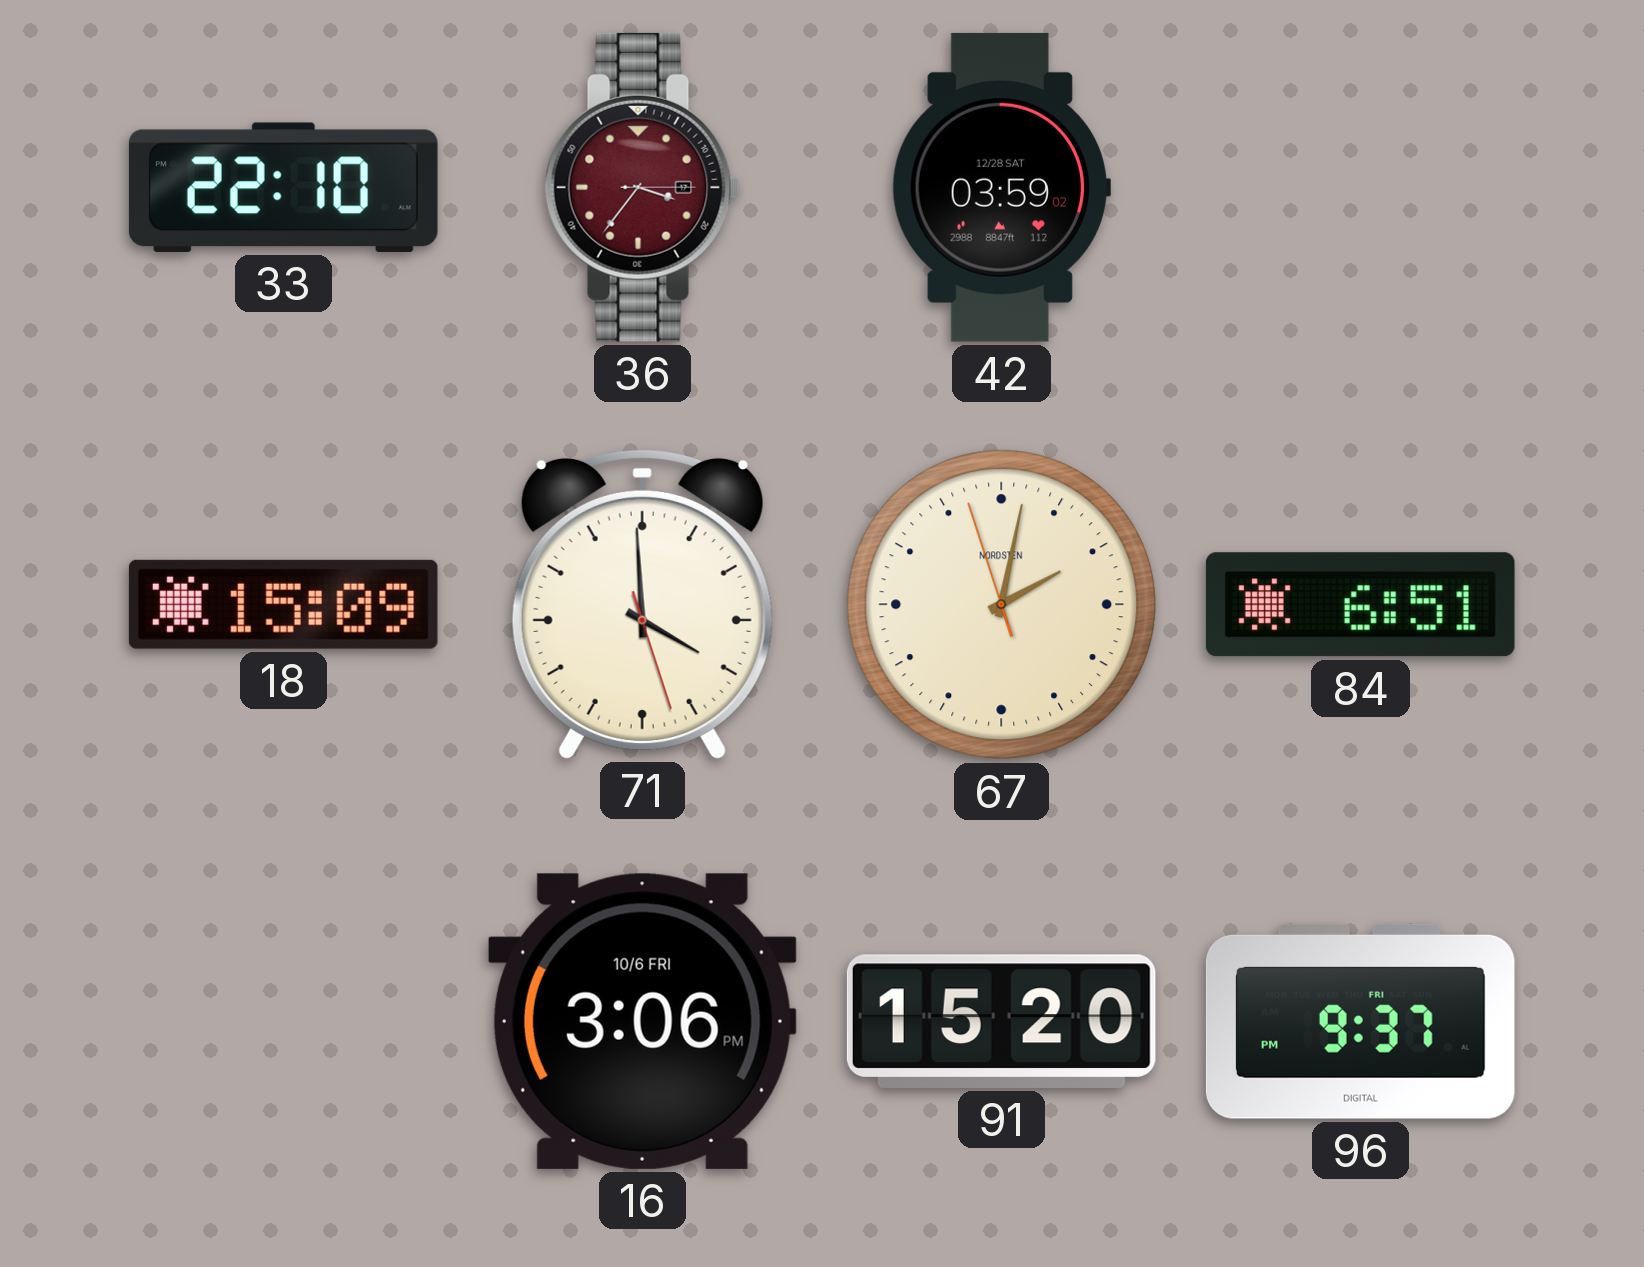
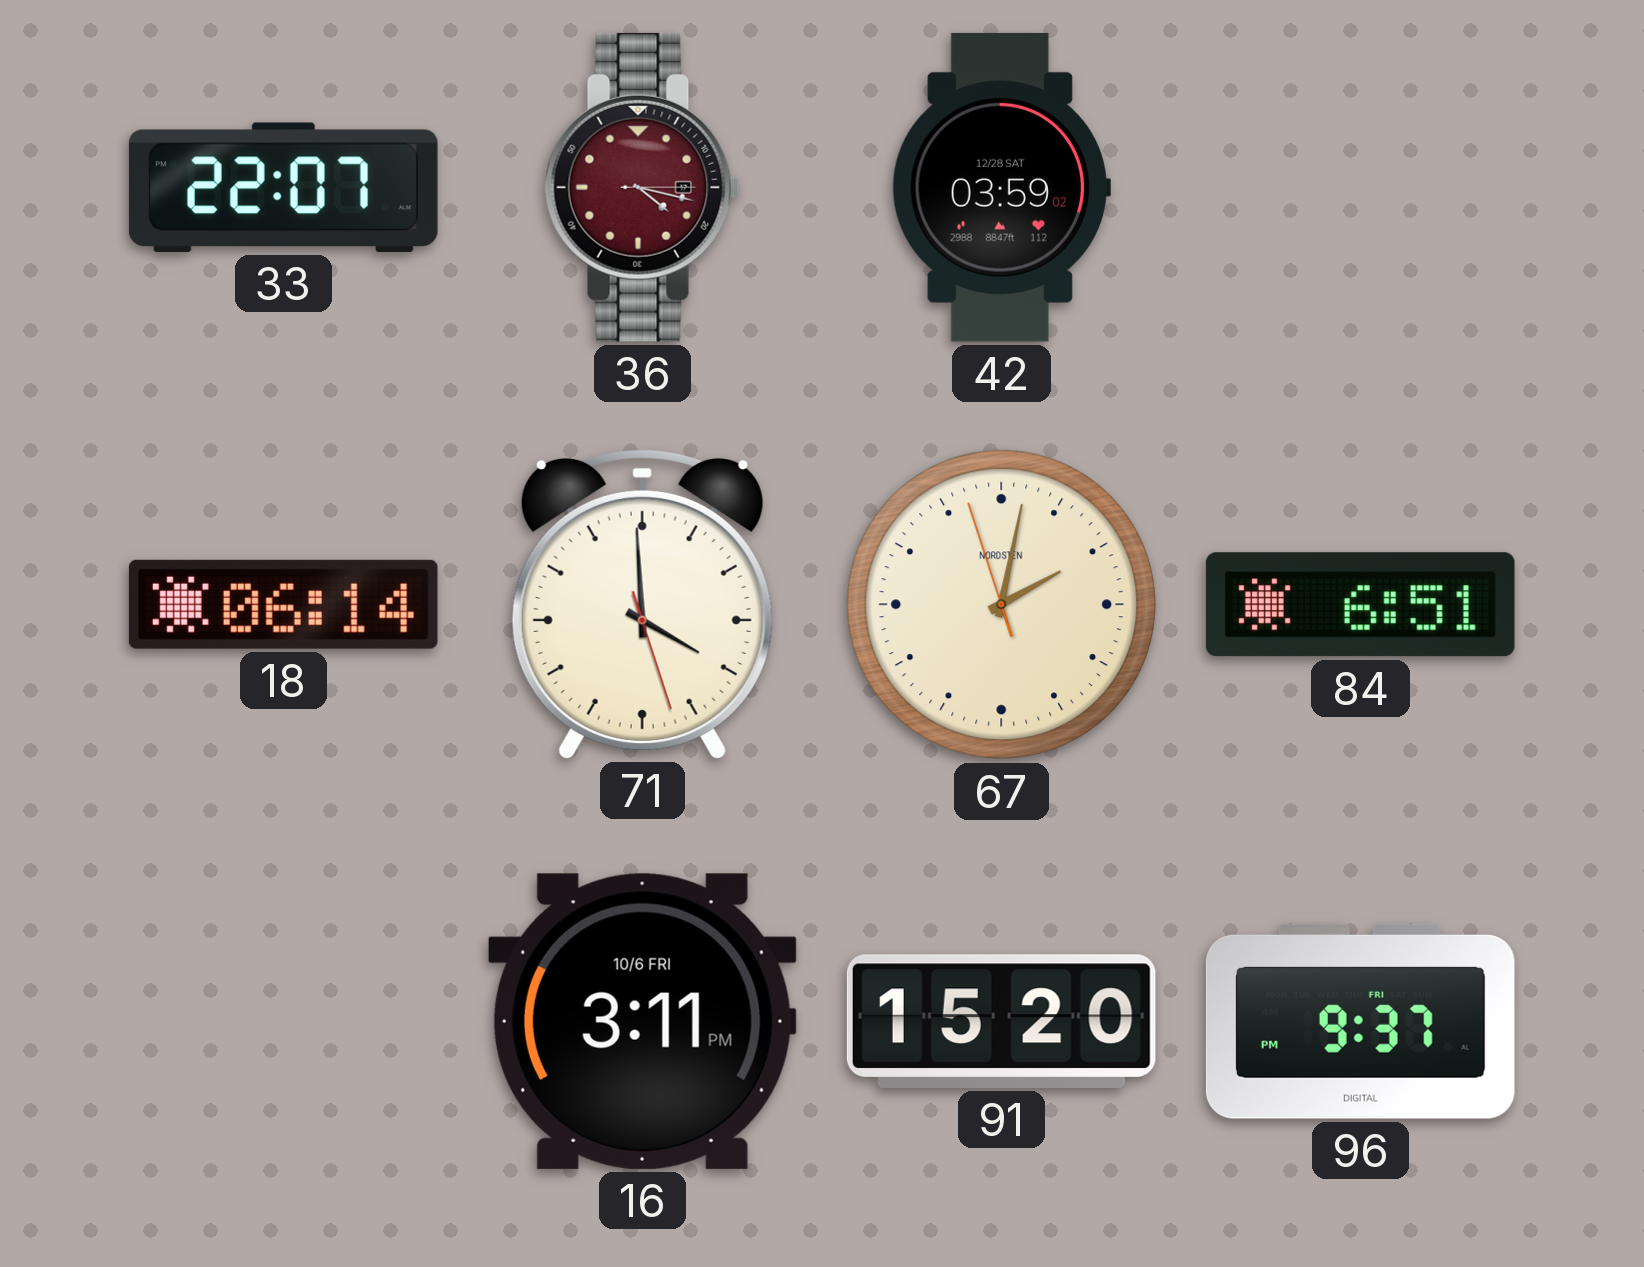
33: 22:10 -> 22:07
36: 3:36 -> 4:17
18: 15:09 -> 06:14
16: 3:06 -> 3:11
